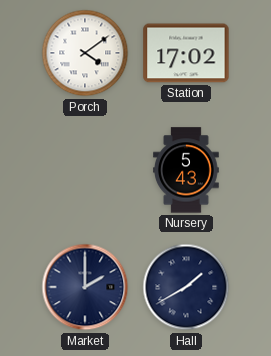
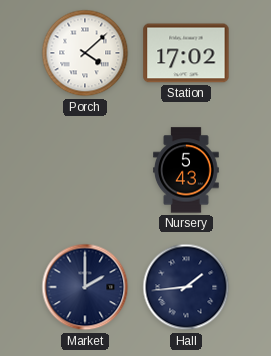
Porch: 4:09 -> 4:08
Hall: 1:40 -> 1:44
